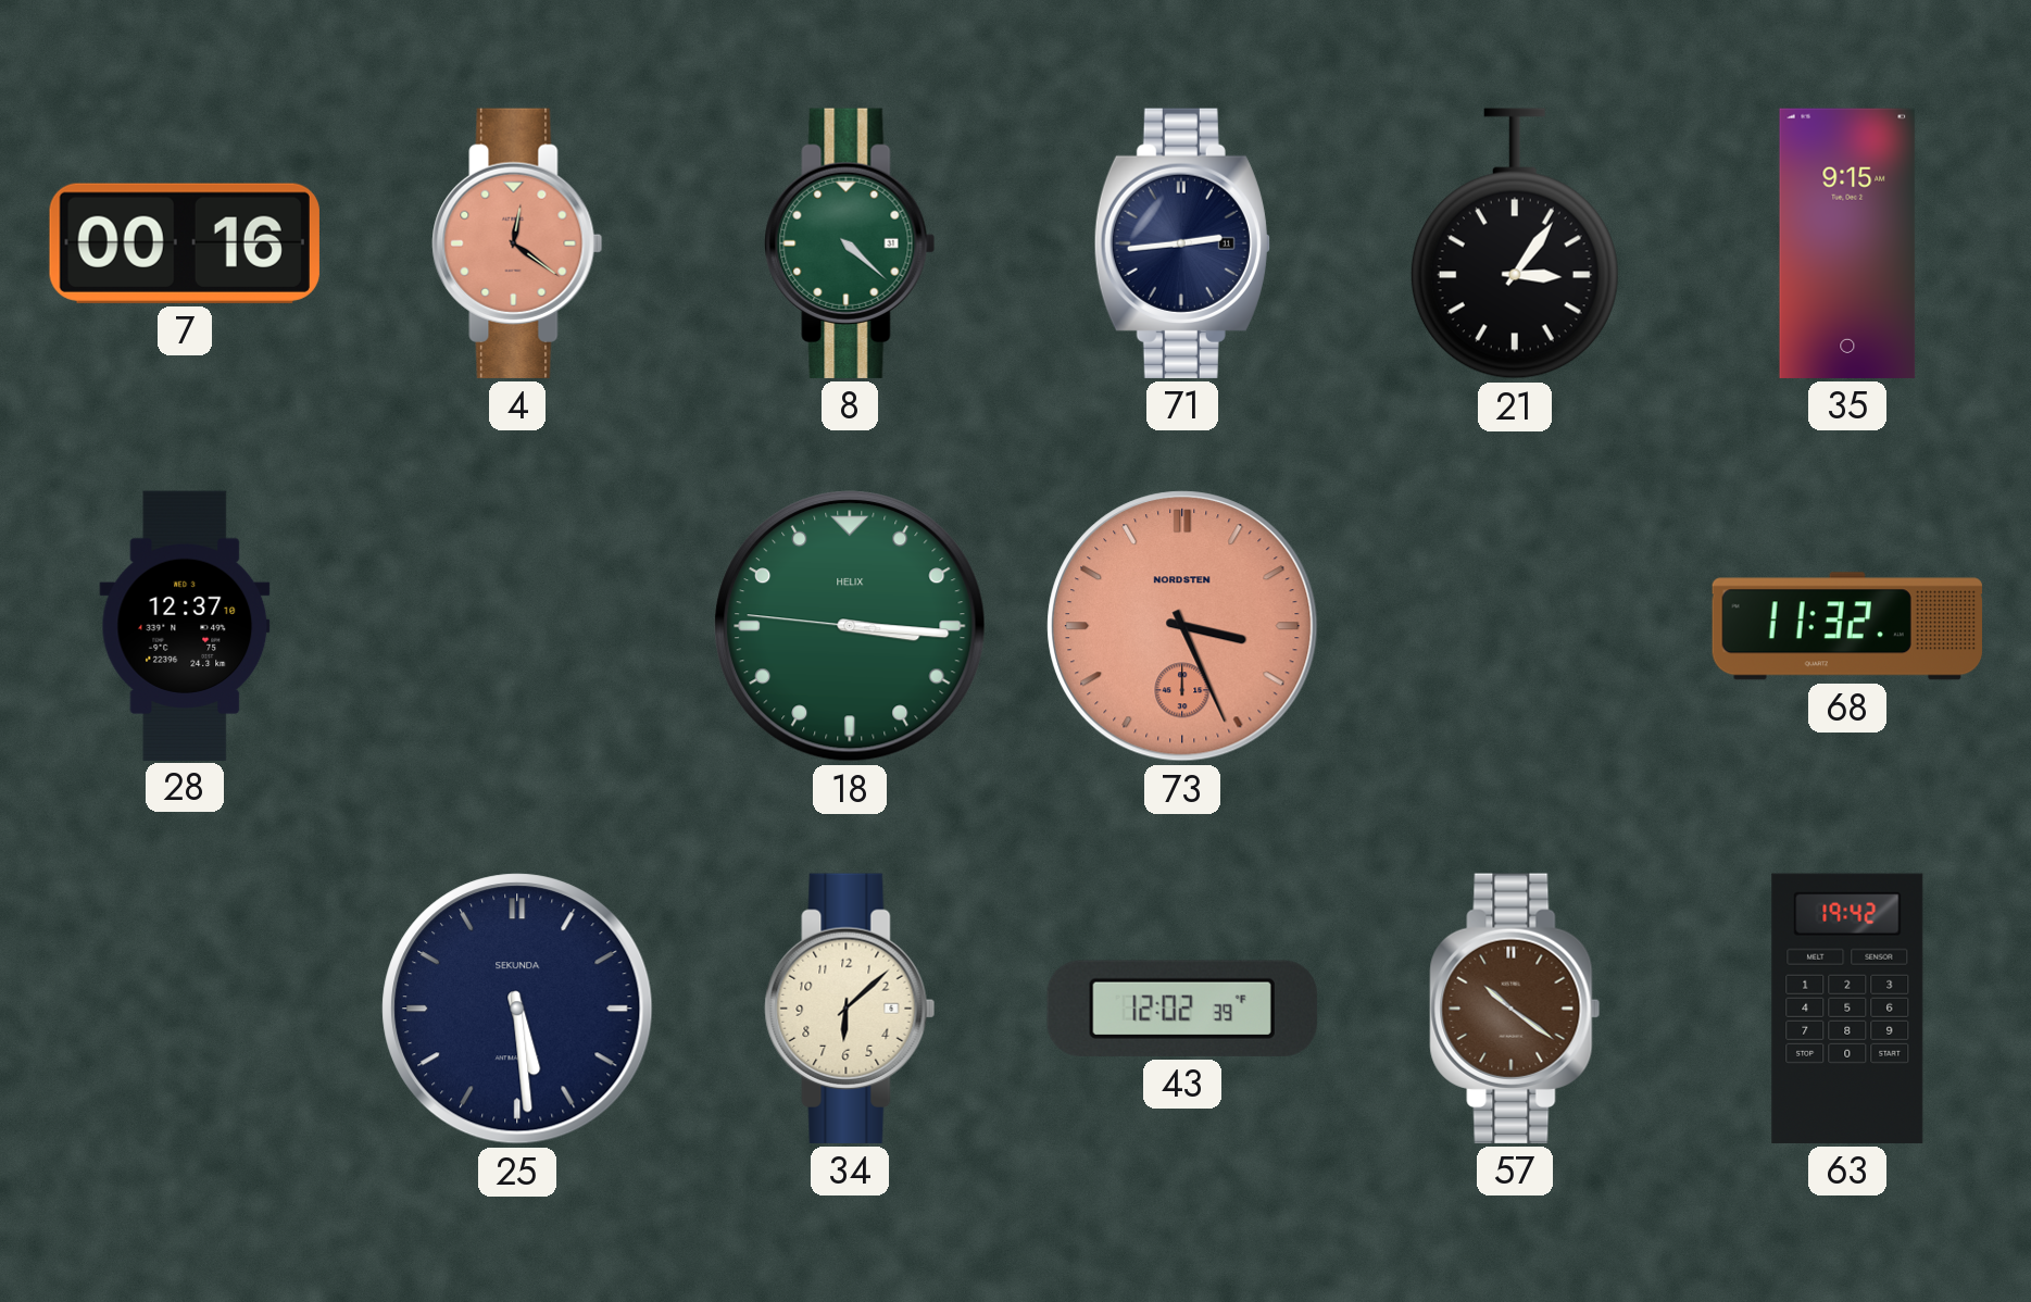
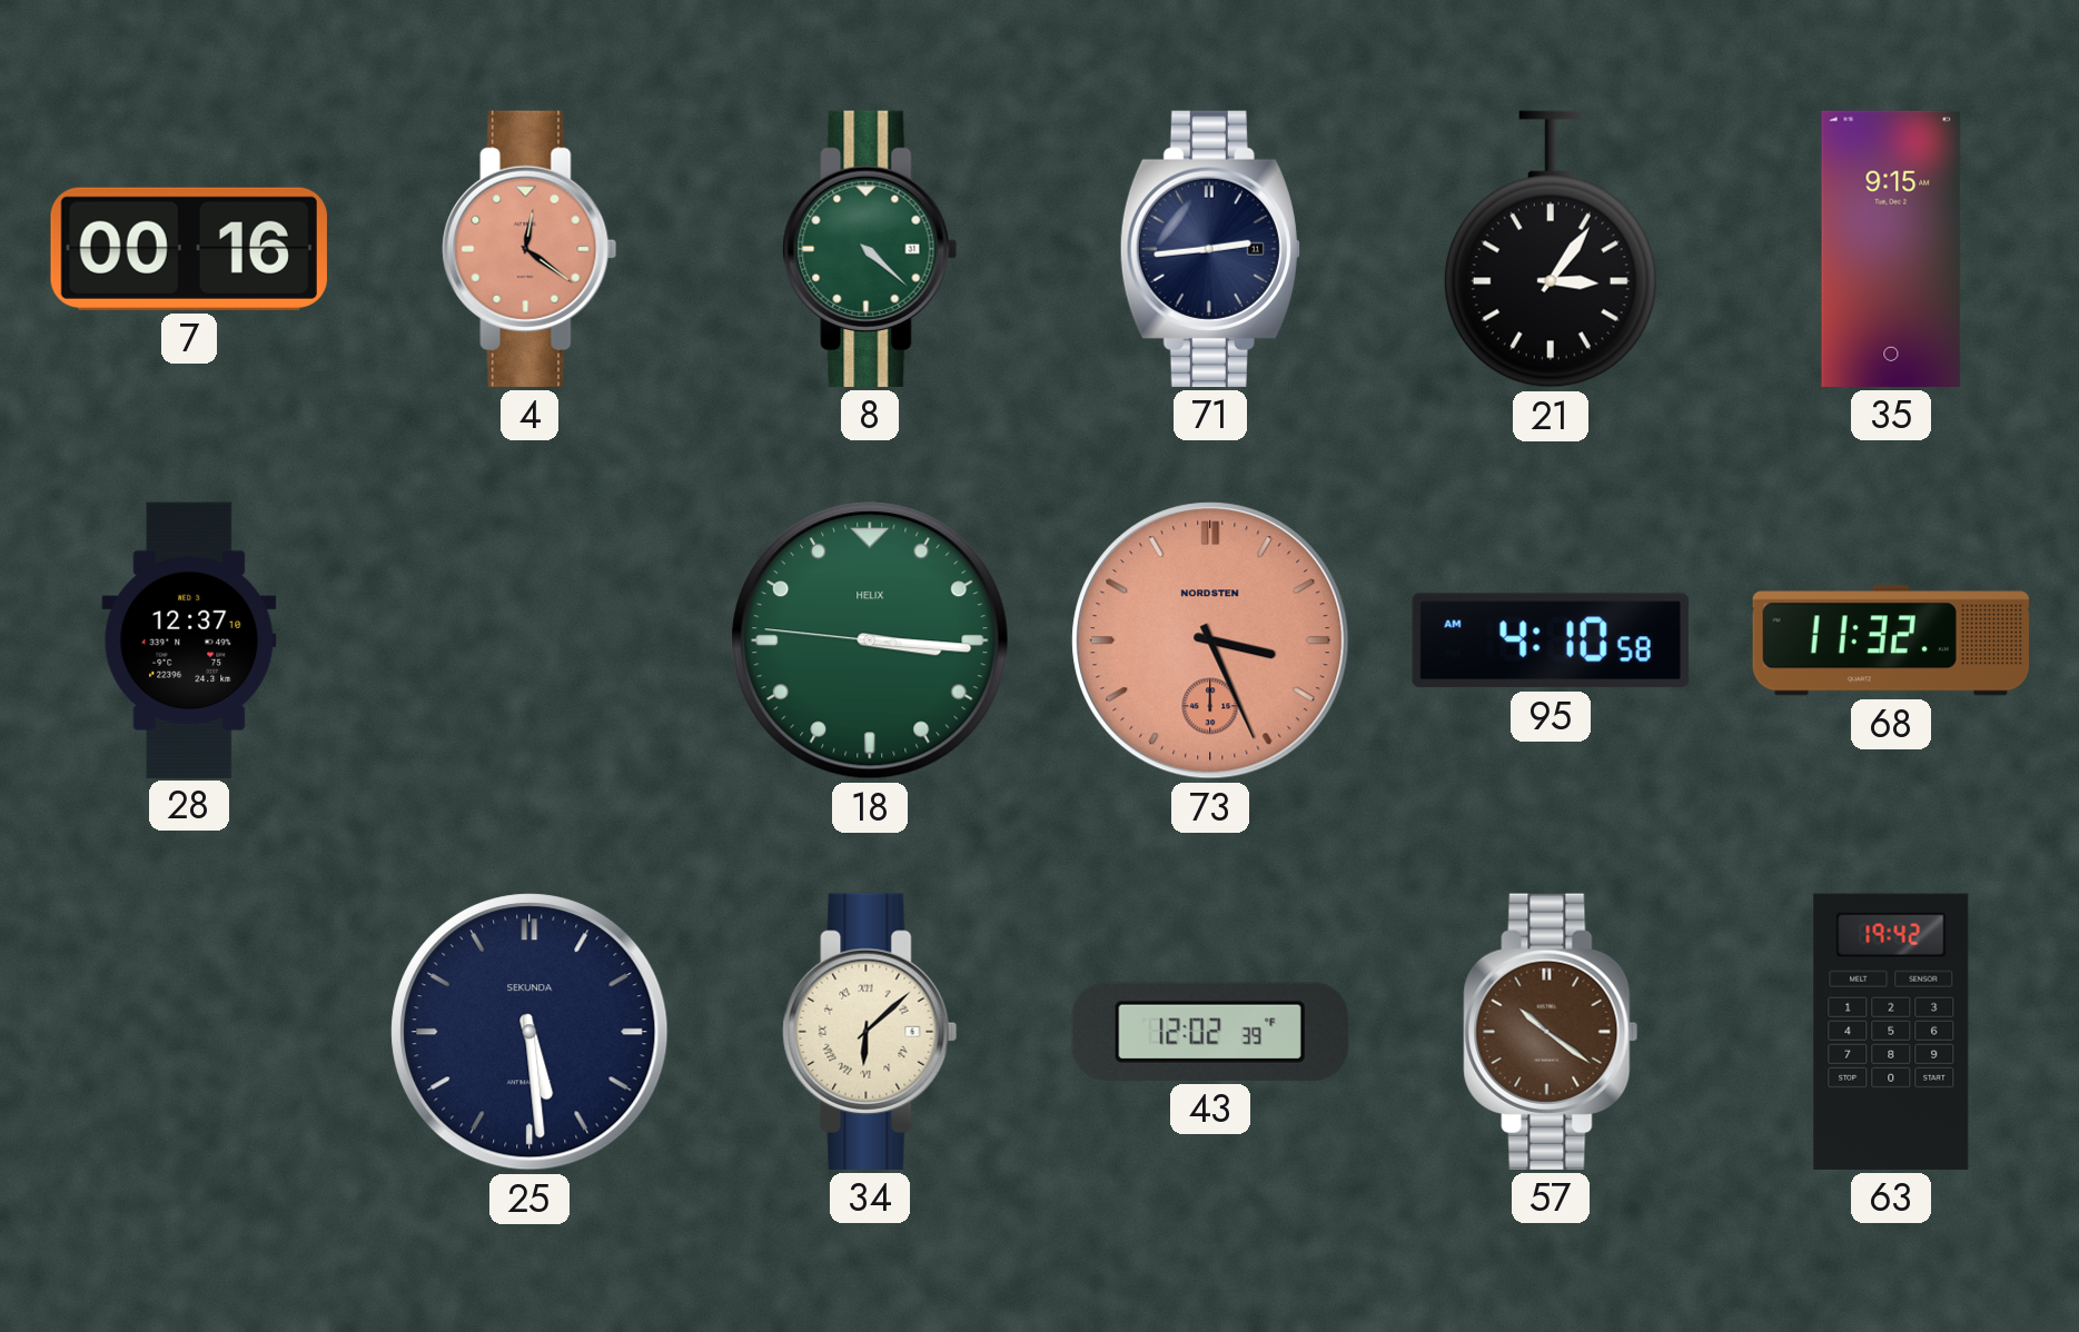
95: none -> 4:10
34 numerals: Arabic -> Roman
